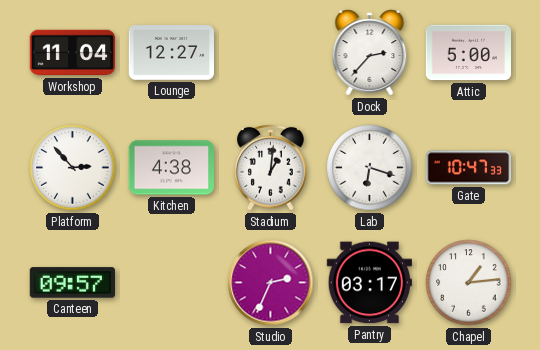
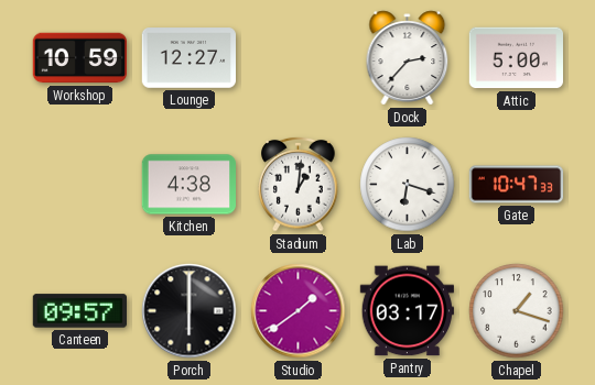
Workshop: 11:04 -> 10:59
Platform: 2:53 -> none
Porch: none -> 6:00
Studio: 2:34 -> 1:39
Chapel: 1:14 -> 1:18
